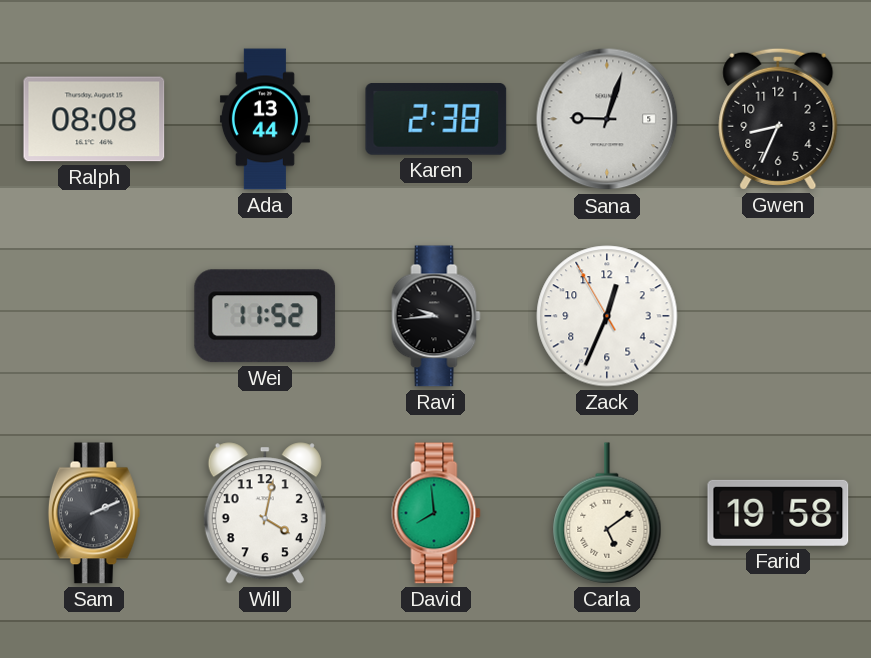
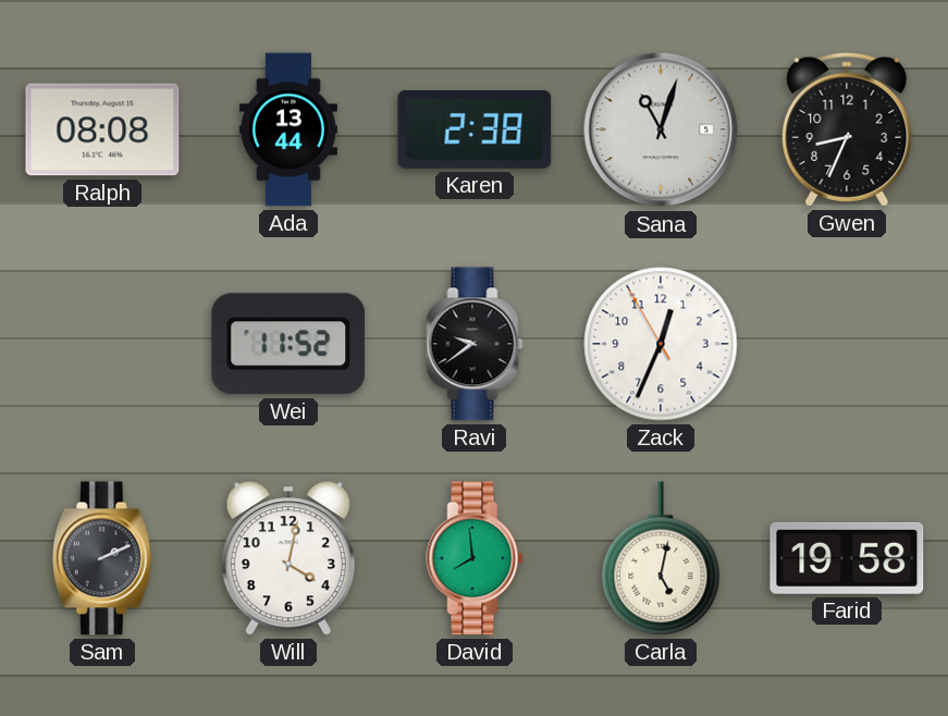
Sana: 9:03 -> 11:03
Ravi: 9:44 -> 9:39
Carla: 5:09 -> 5:02
